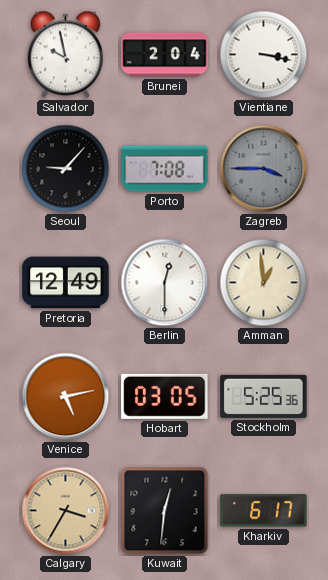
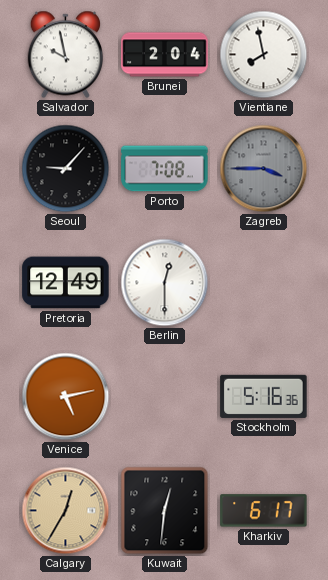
Vientiane: 3:17 -> 7:58
Amman: 12:59 -> none
Hobart: 03:05 -> none
Stockholm: 5:25 -> 5:16
Calgary: 3:35 -> 12:35
